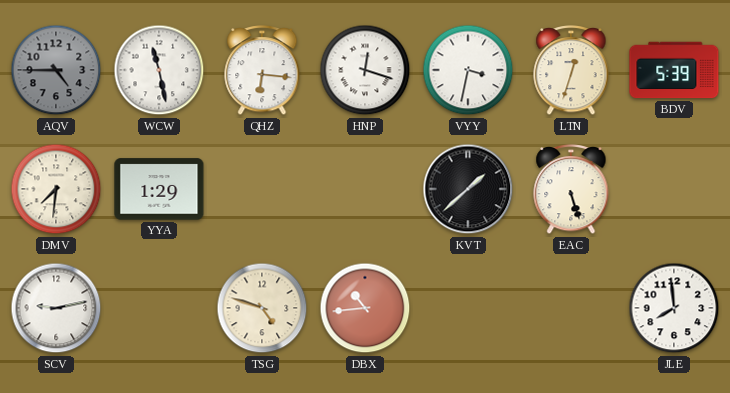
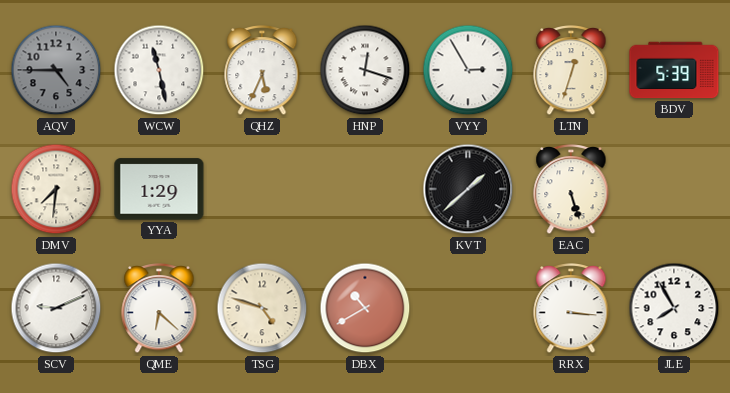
QHZ: 6:16 -> 5:34
VYY: 3:32 -> 2:55
SCV: 9:13 -> 9:11
QME: none -> 6:22
DBX: 10:44 -> 10:40
RRX: none -> 3:16
JLE: 7:59 -> 7:55
